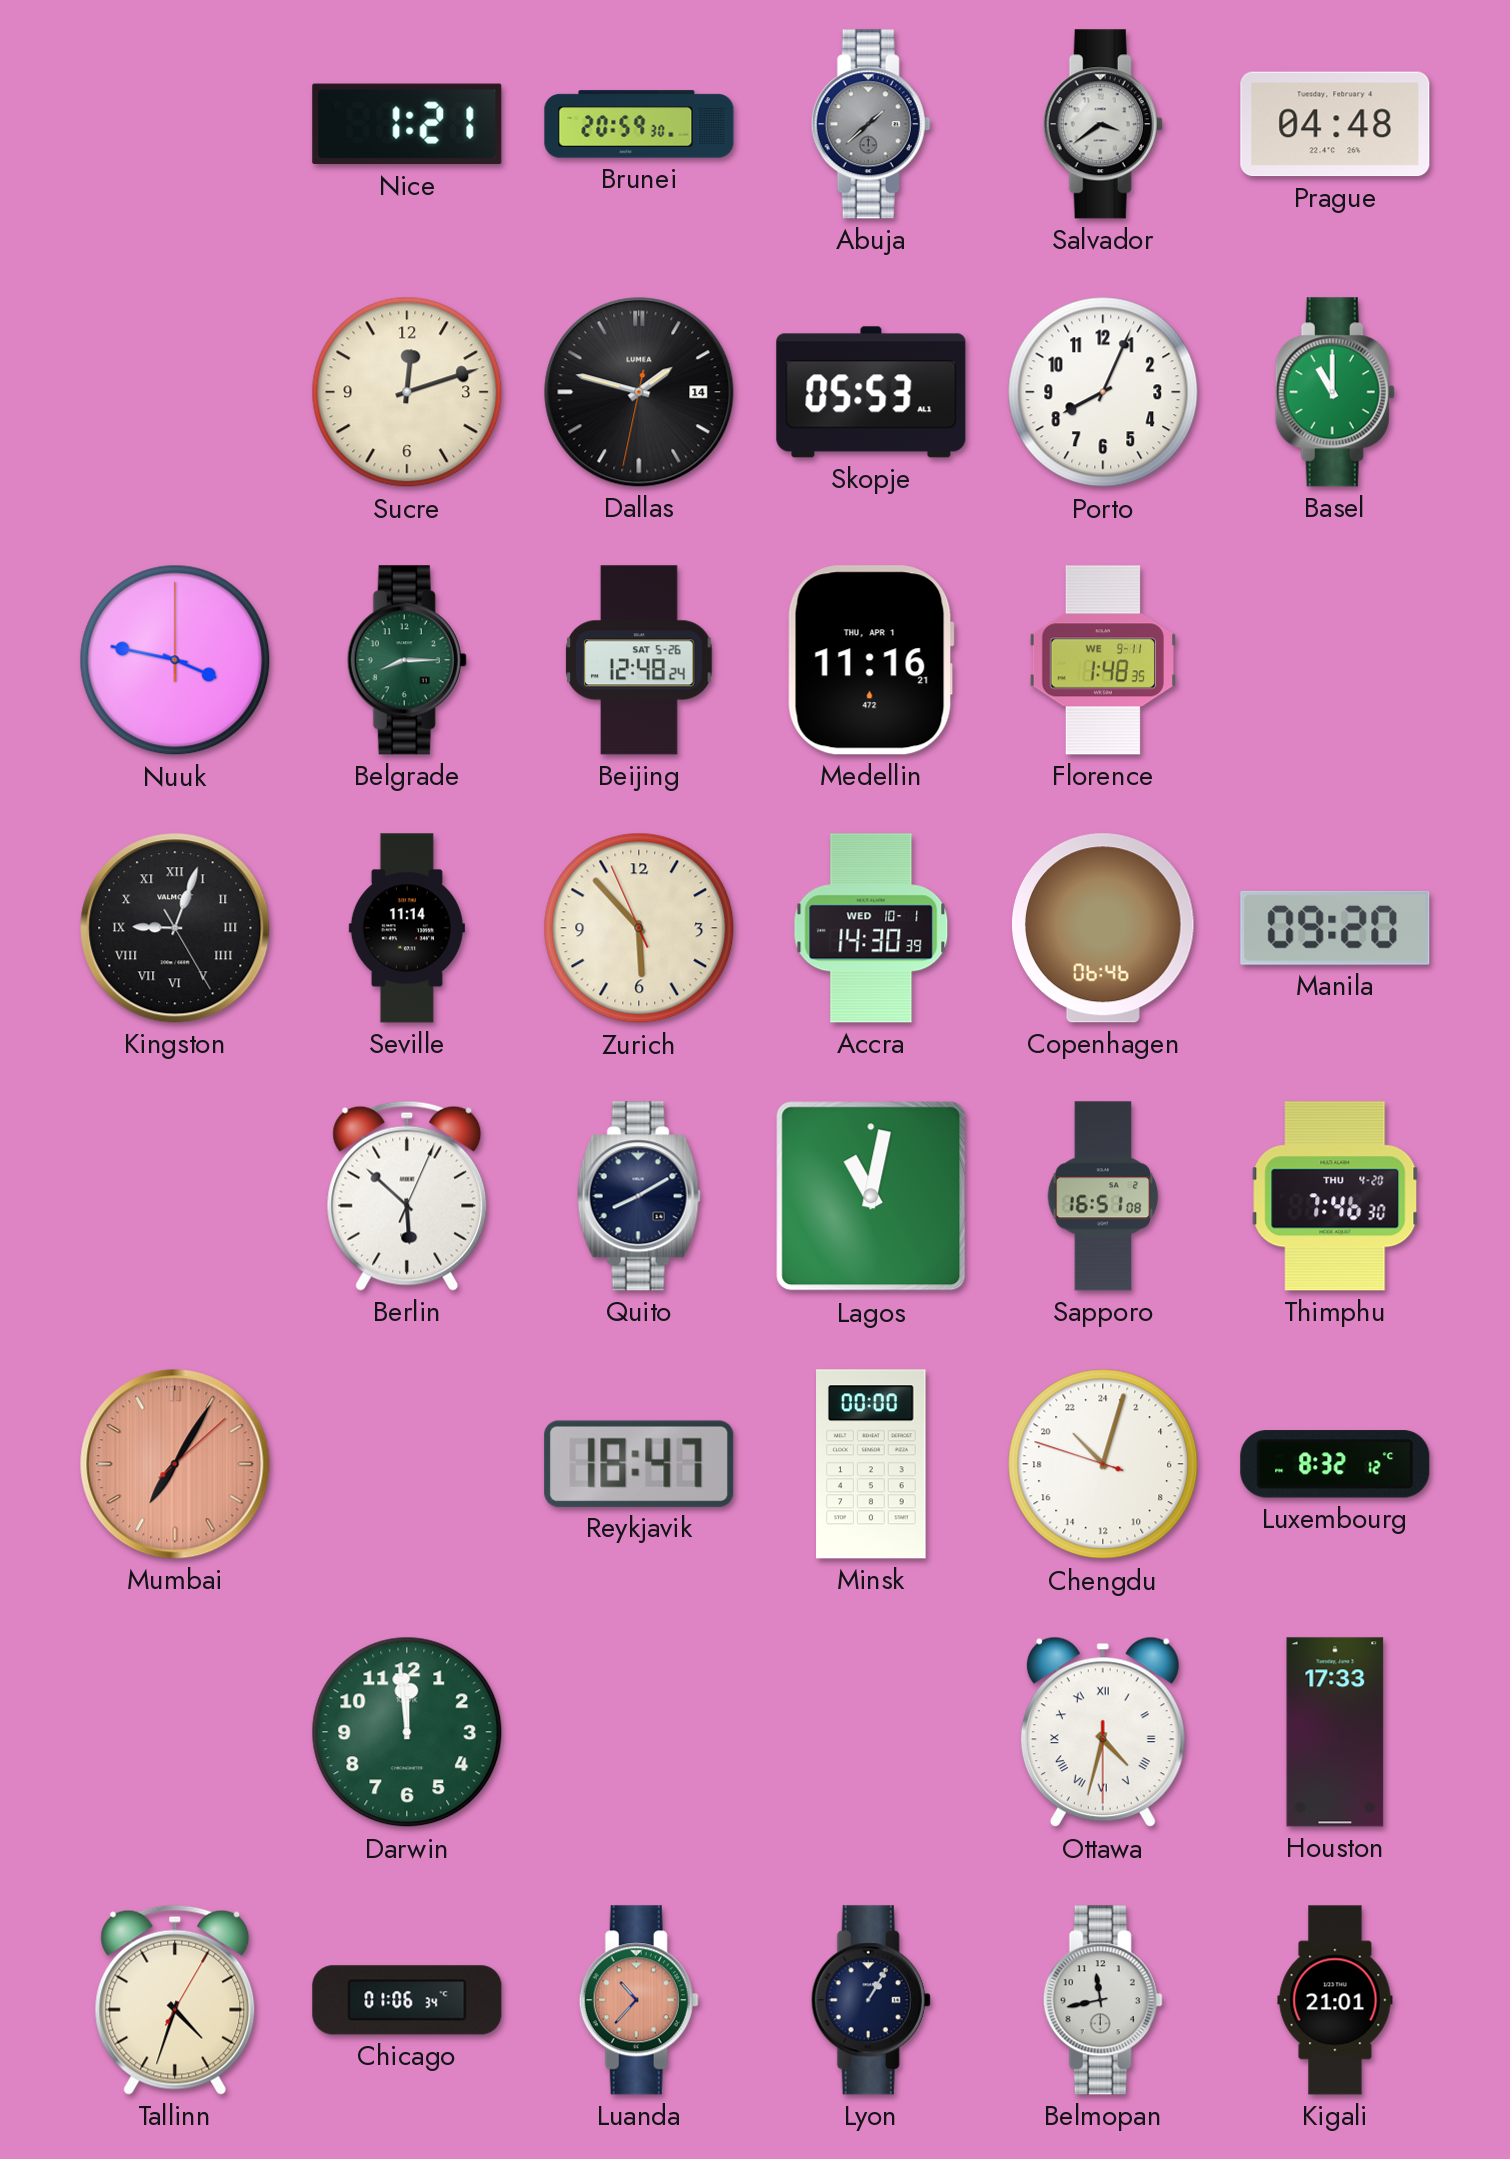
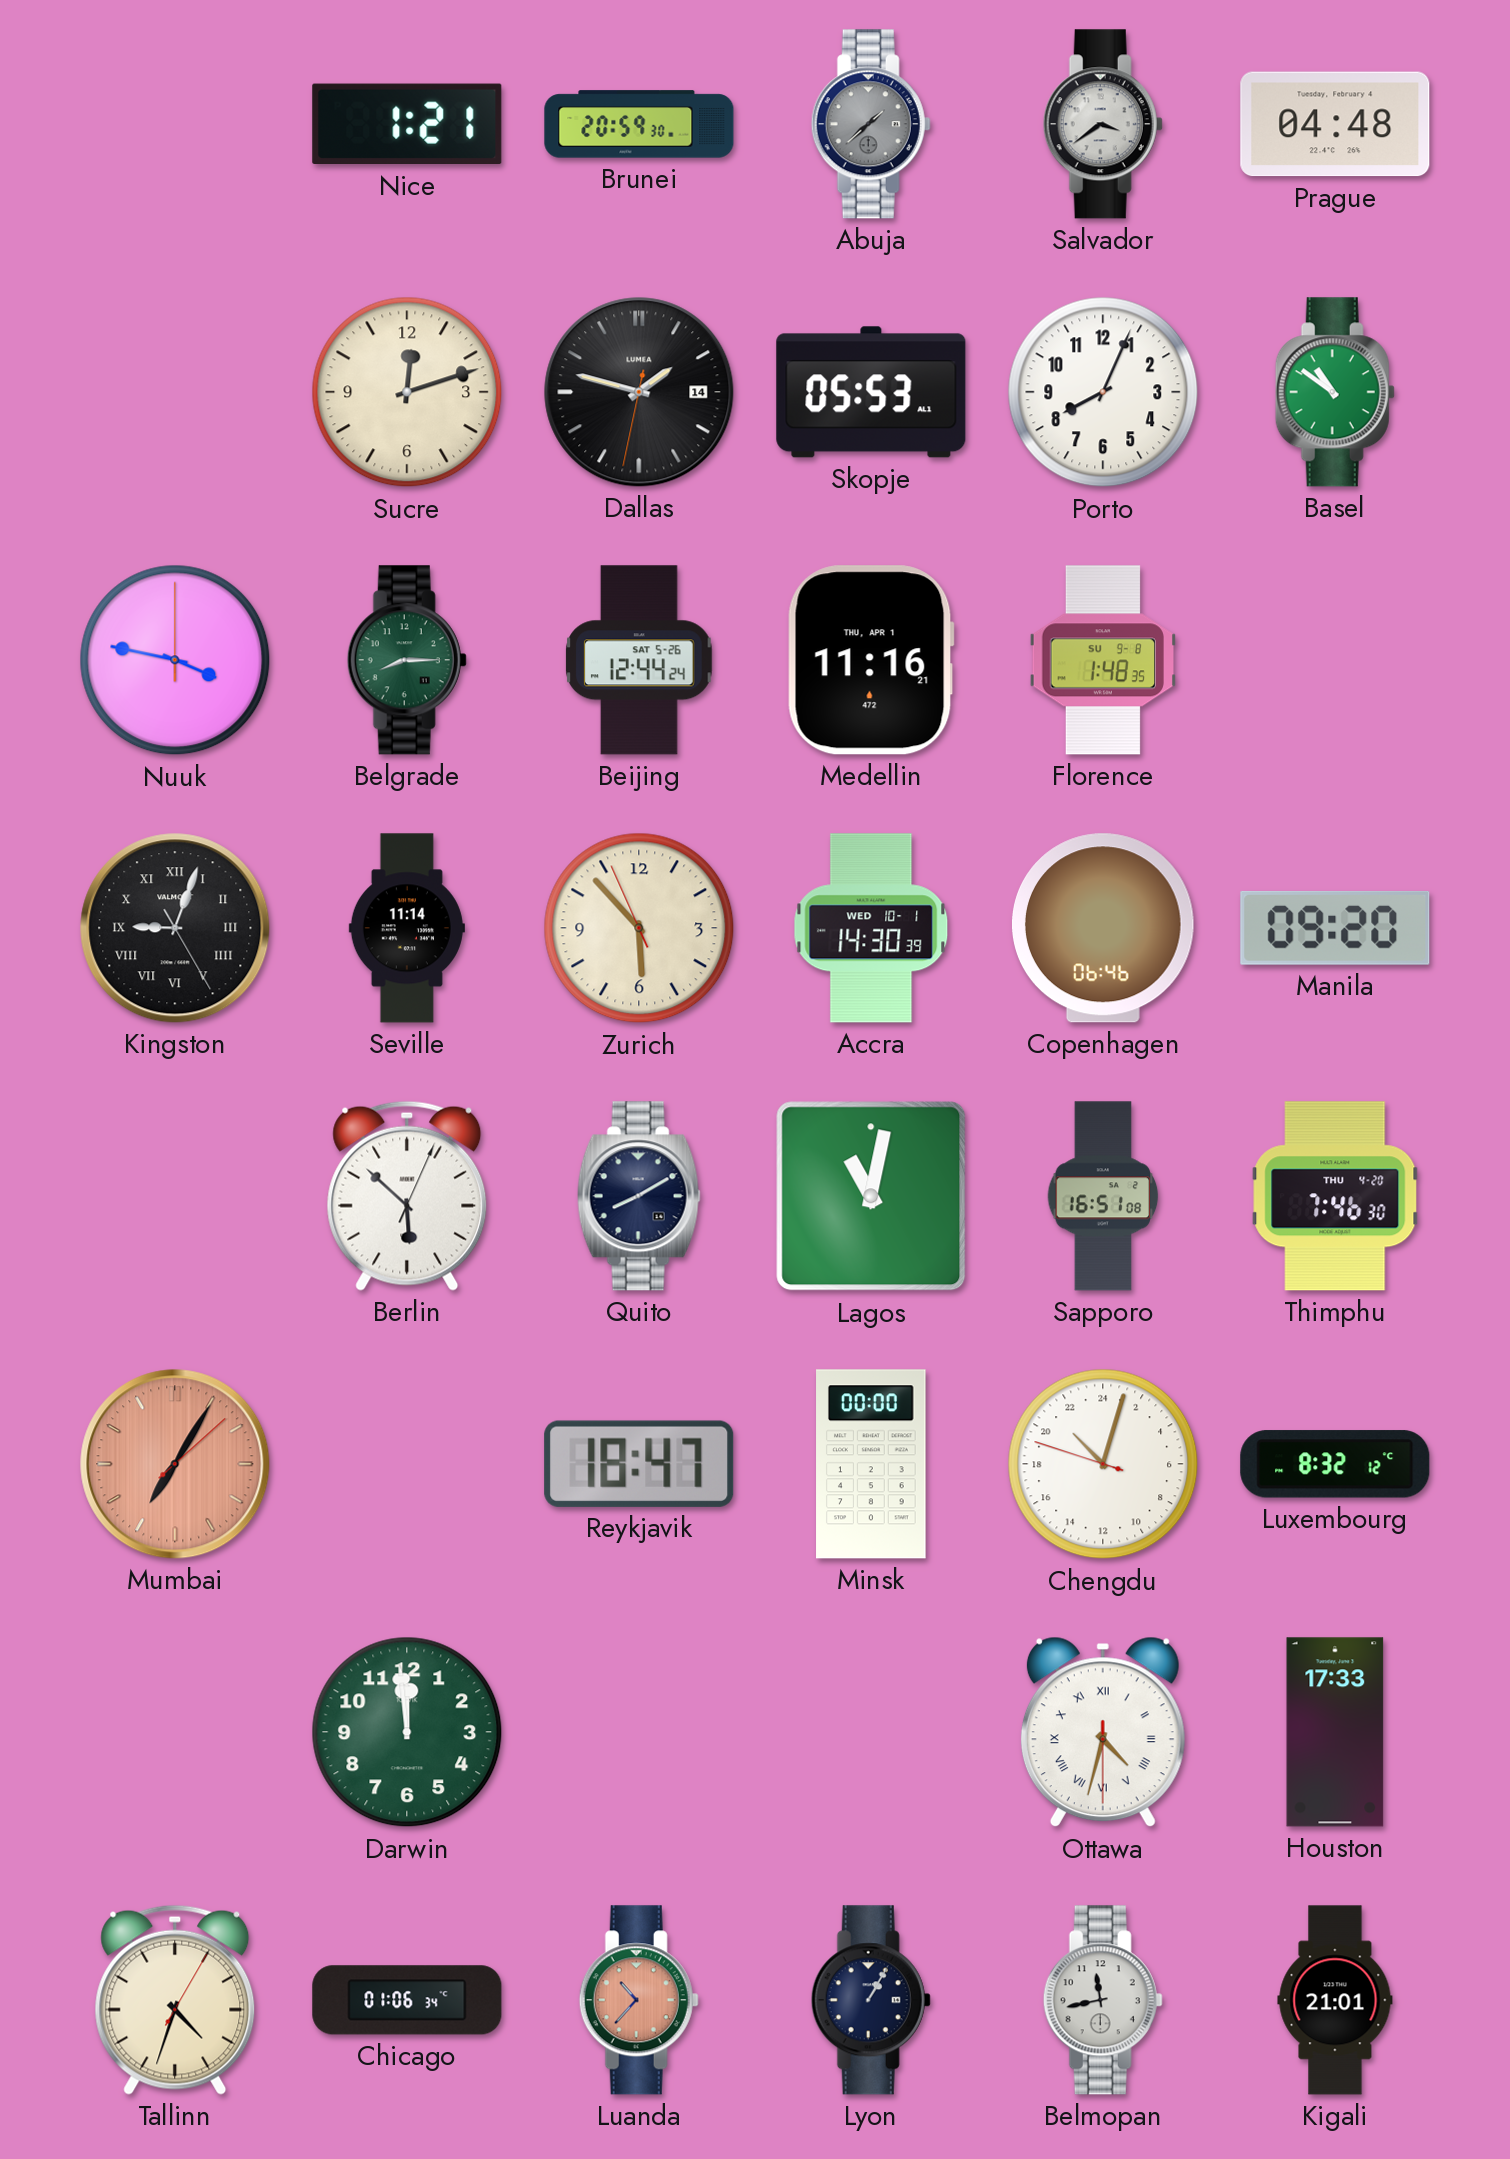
Basel: 11:00 -> 10:51
Beijing: 12:48 -> 12:44
Florence date: WE 9-11 -> SU 9-8
